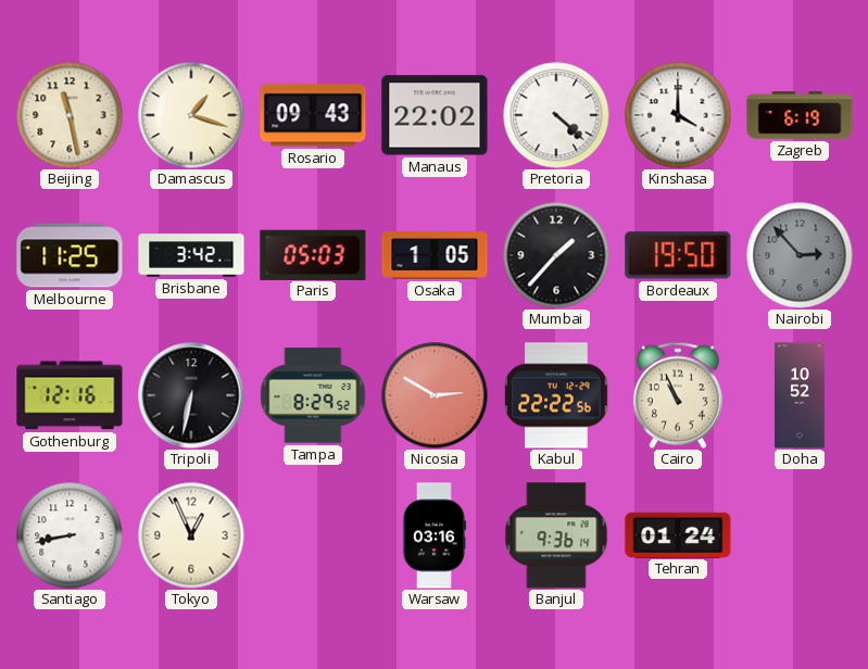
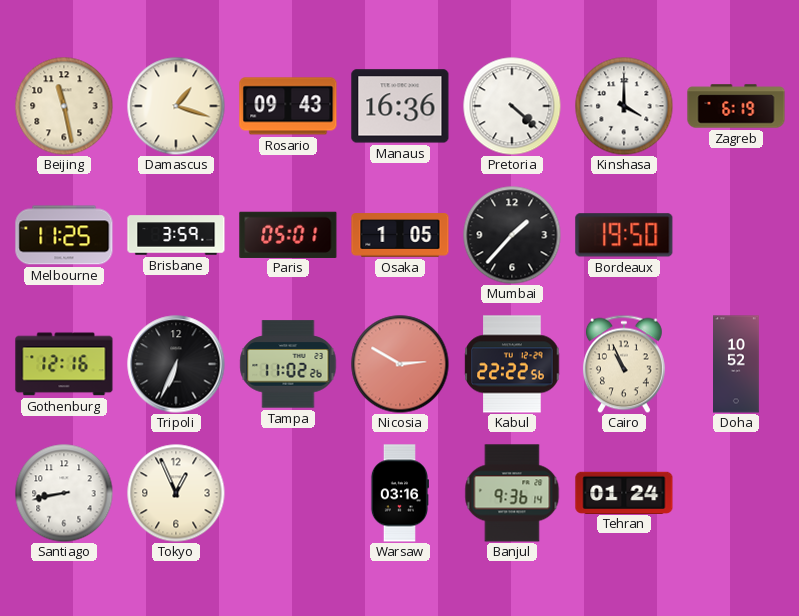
Manaus: 22:02 -> 16:36
Brisbane: 3:42 -> 3:59
Paris: 05:03 -> 05:01
Nairobi: 2:53 -> none
Tripoli: 6:32 -> 6:34
Tampa: 8:29 -> 11:02
